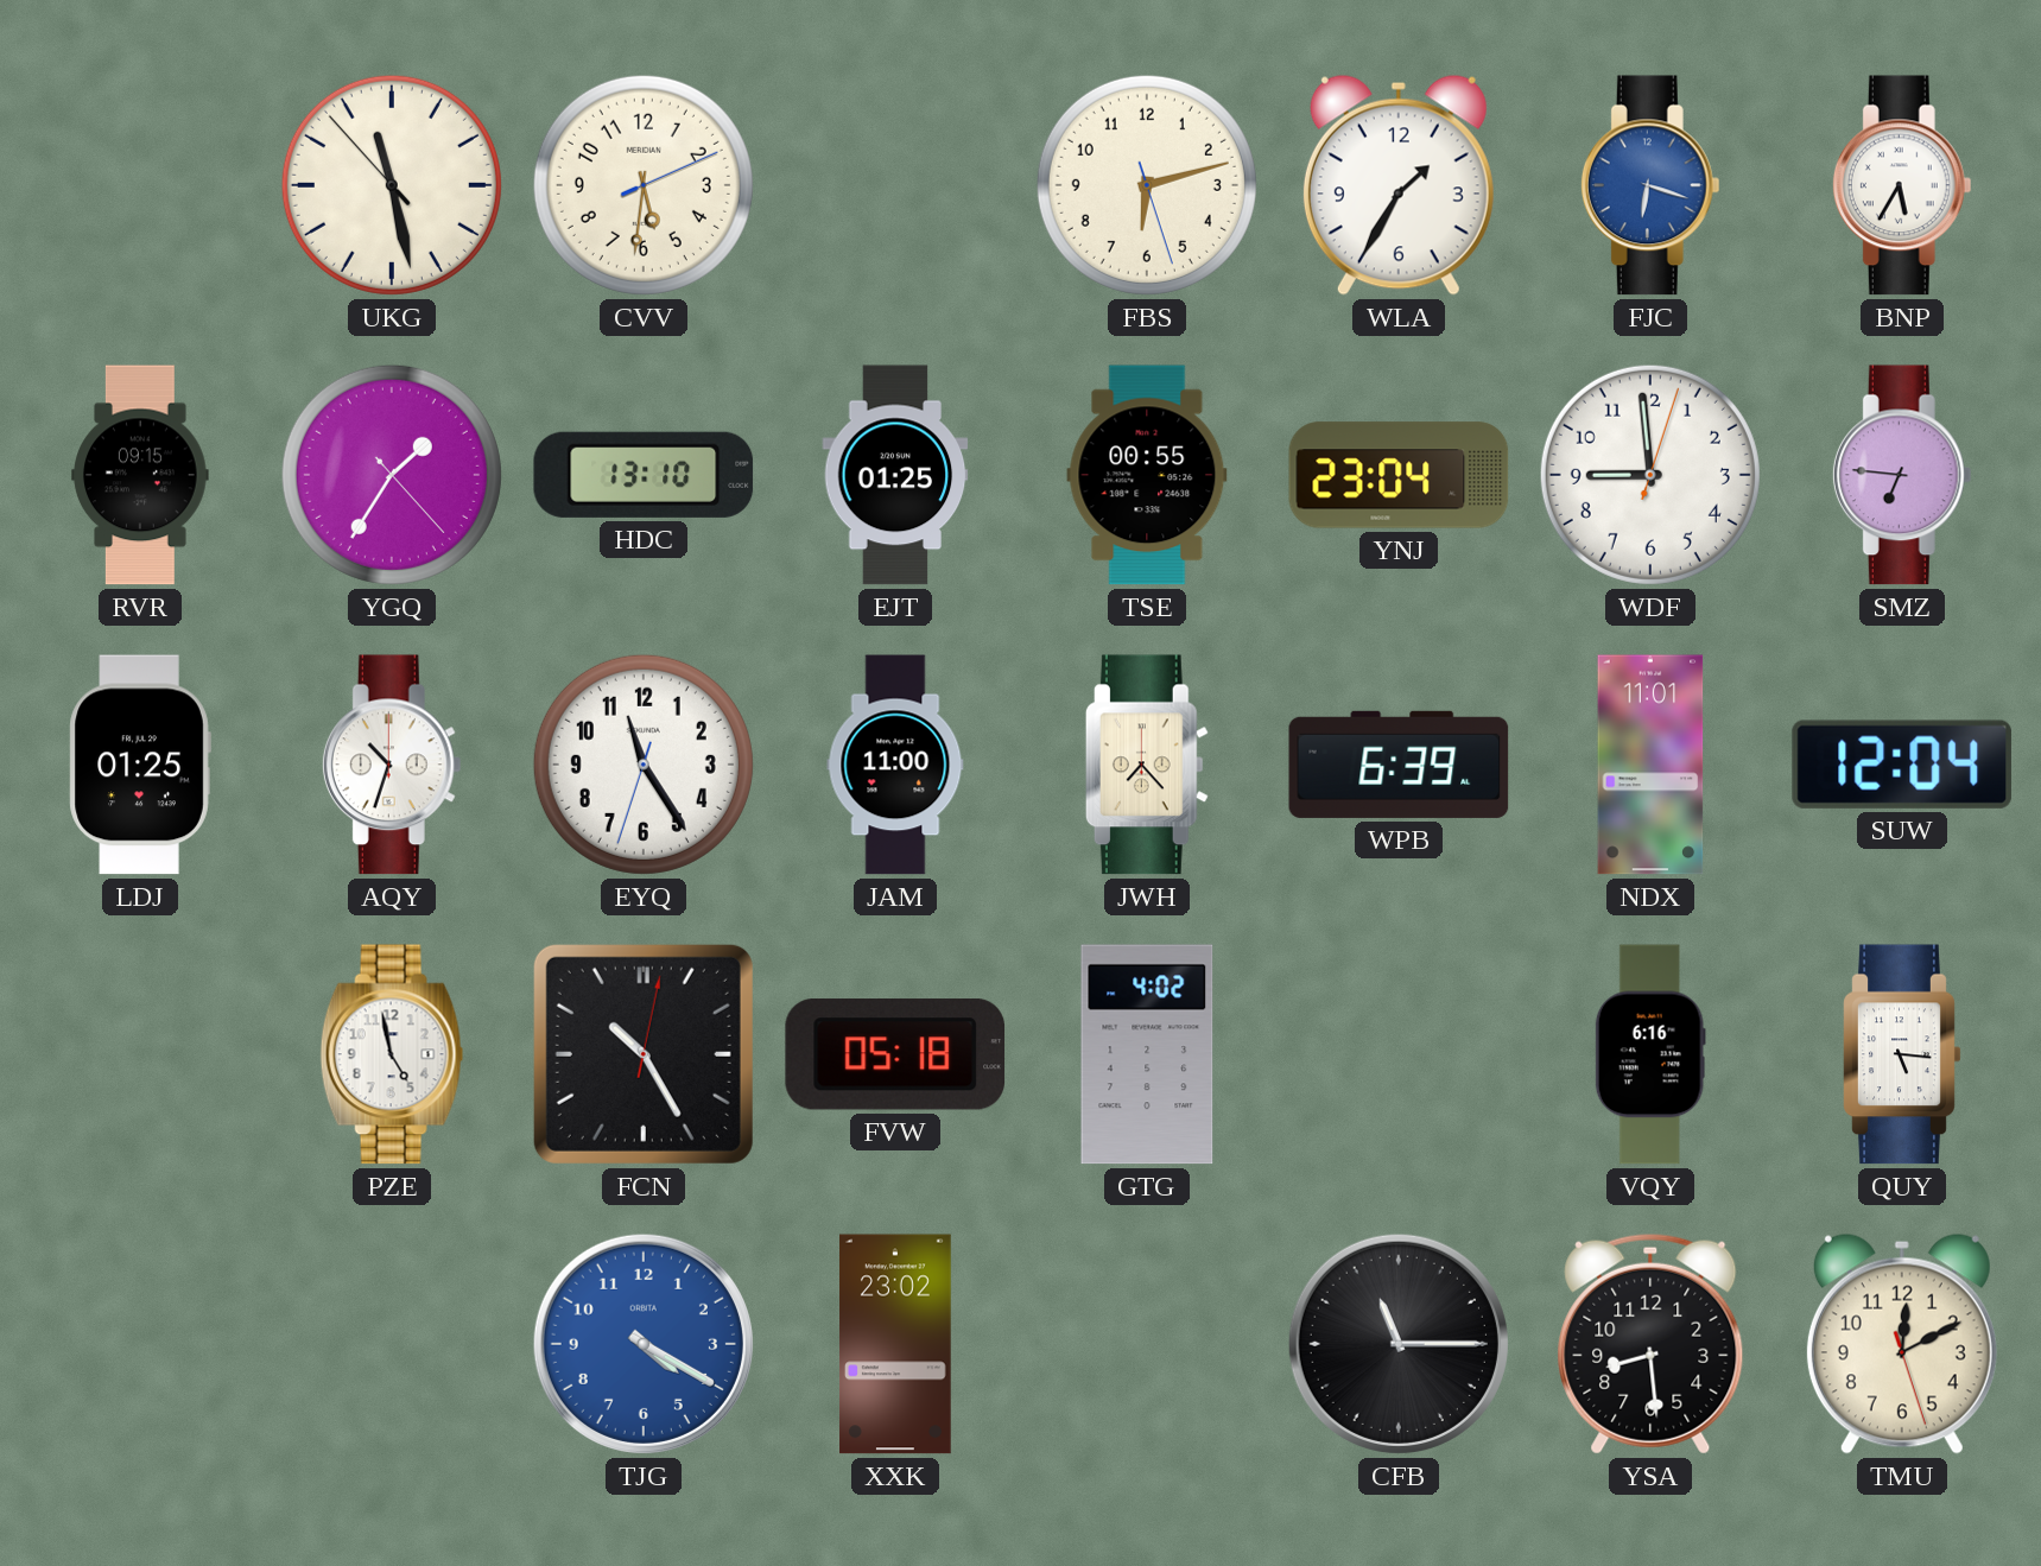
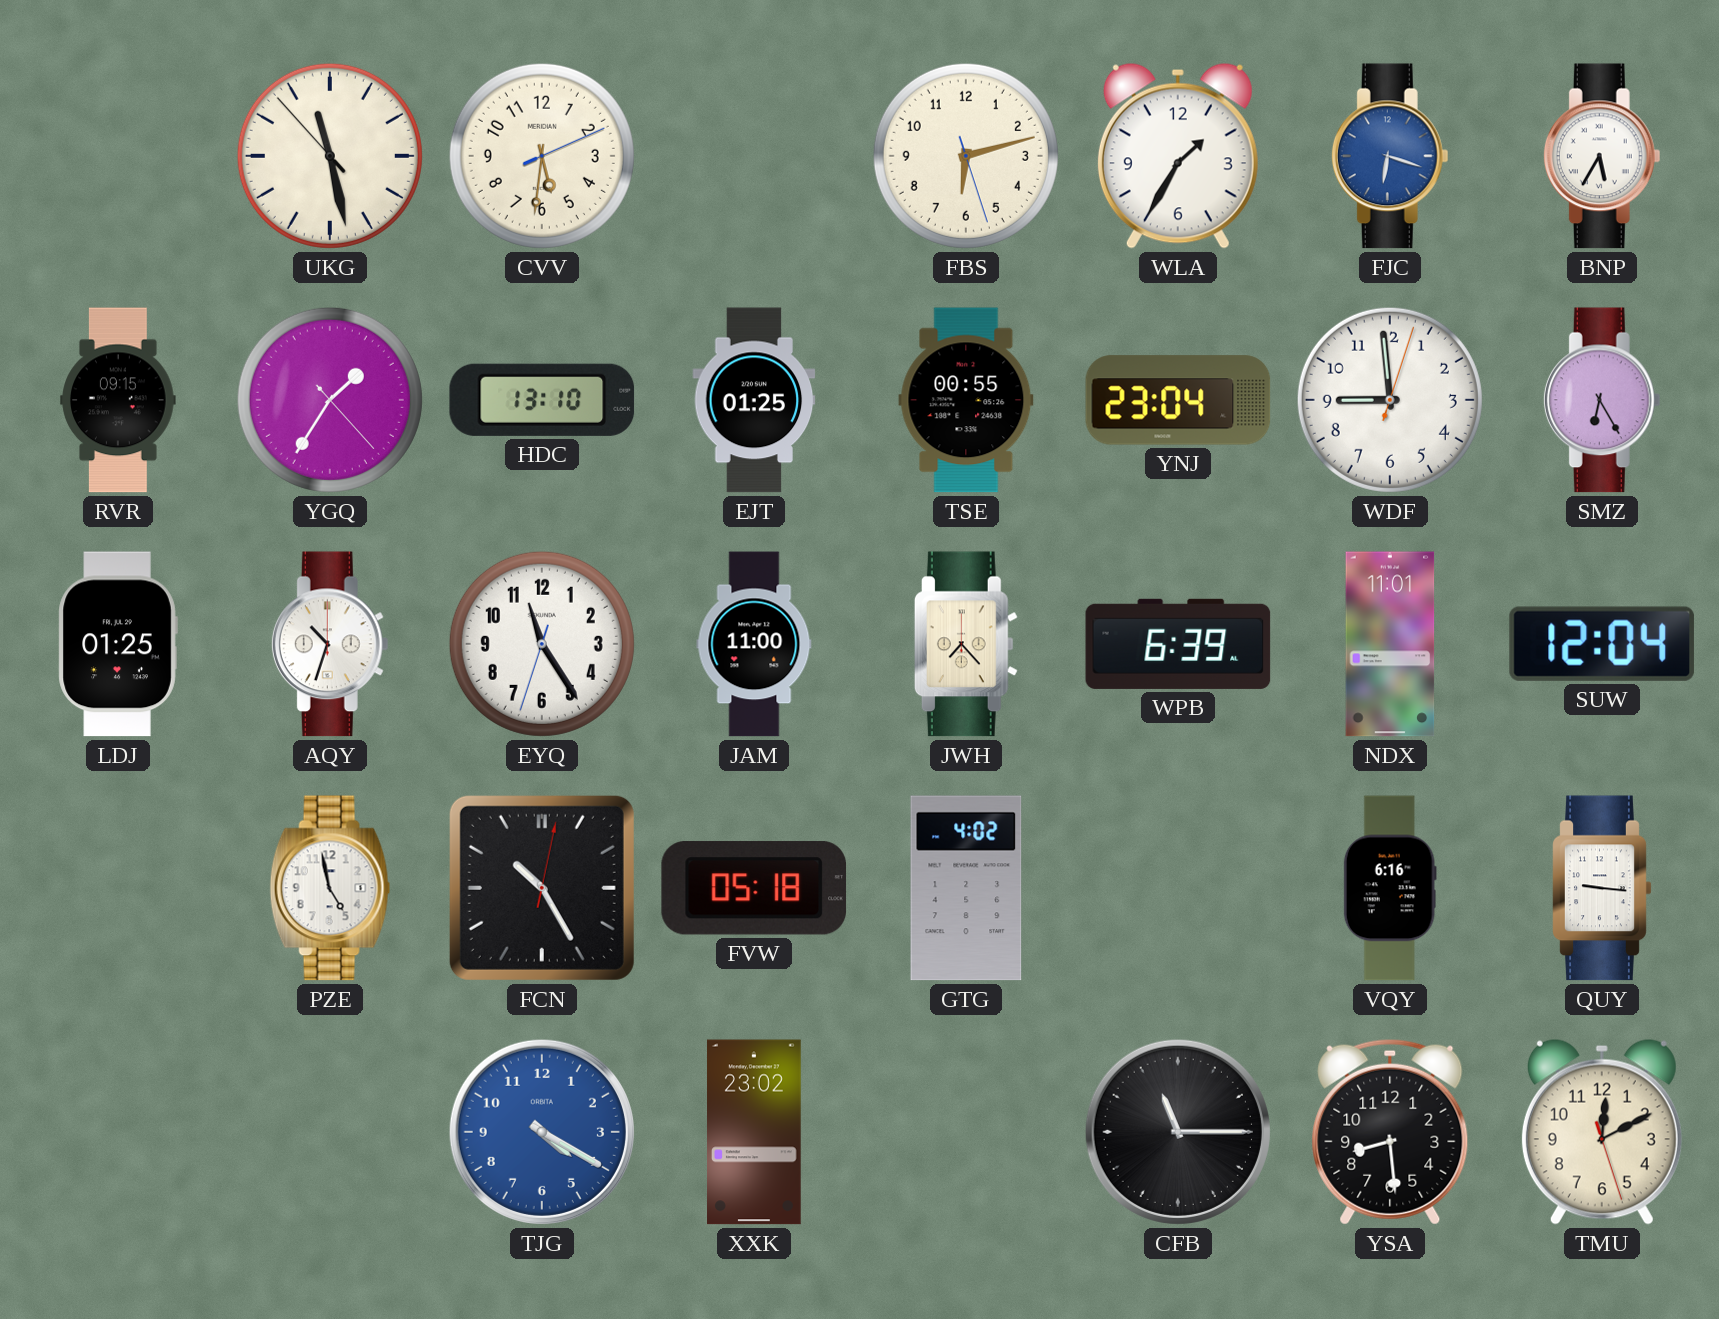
SMZ: 6:46 -> 6:25
QUY: 5:16 -> 9:16
